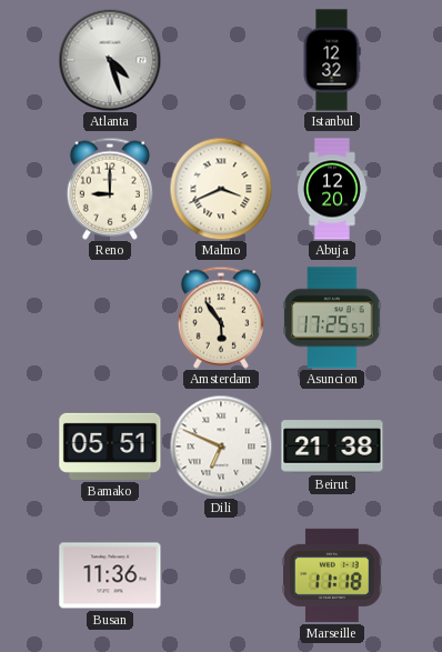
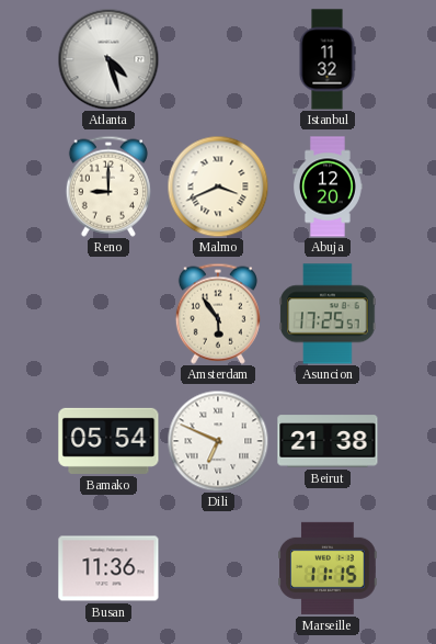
Istanbul: 12:32 -> 11:32
Bamako: 05:51 -> 05:54
Marseille: 11:18 -> 11:15
